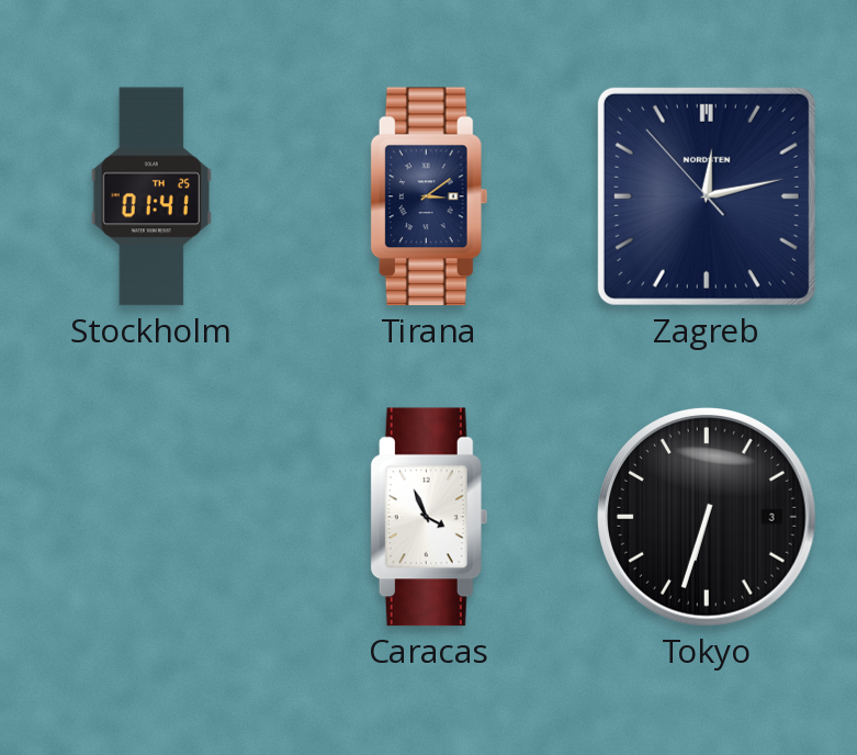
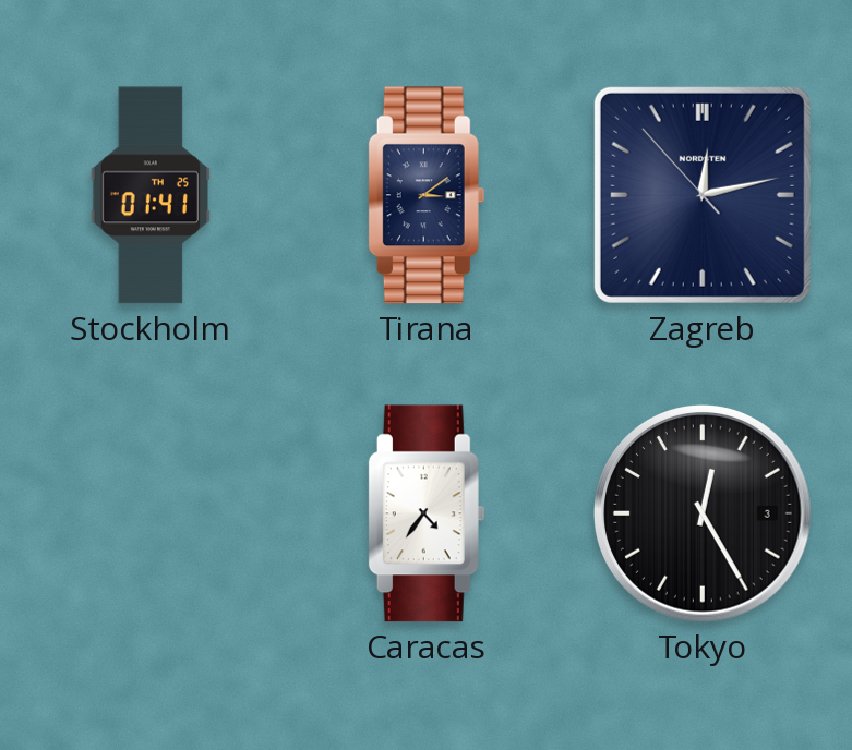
Caracas: 3:56 -> 4:36
Tokyo: 6:33 -> 12:25
